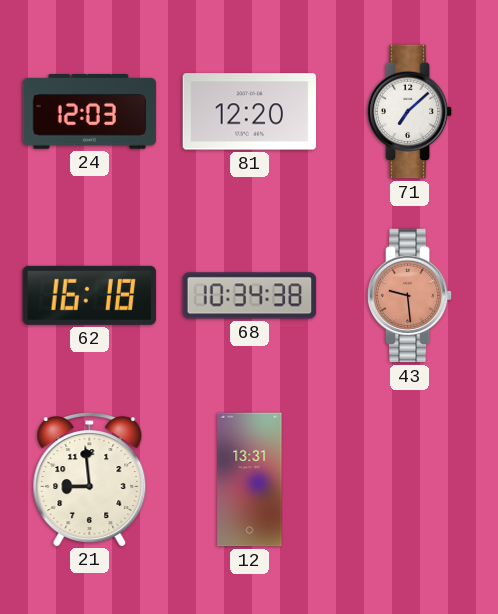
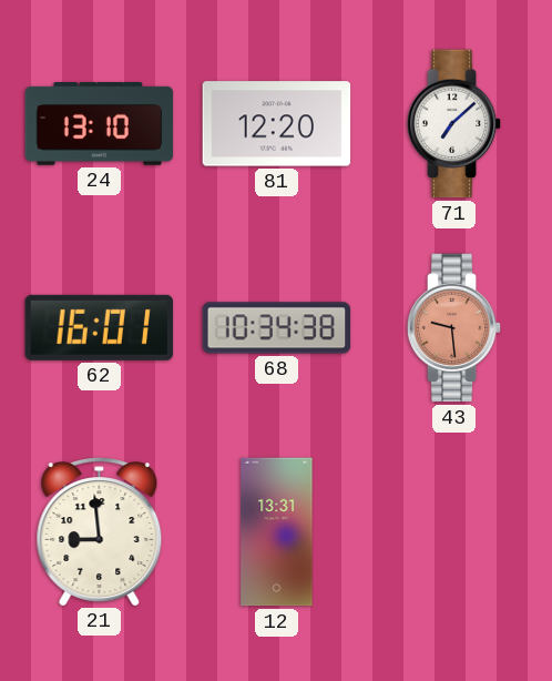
24: 12:03 -> 13:10
62: 16:18 -> 16:01
